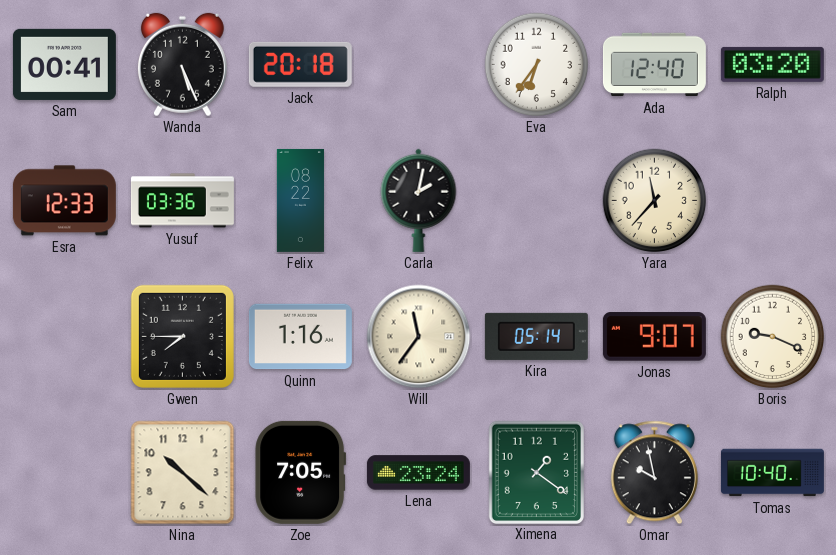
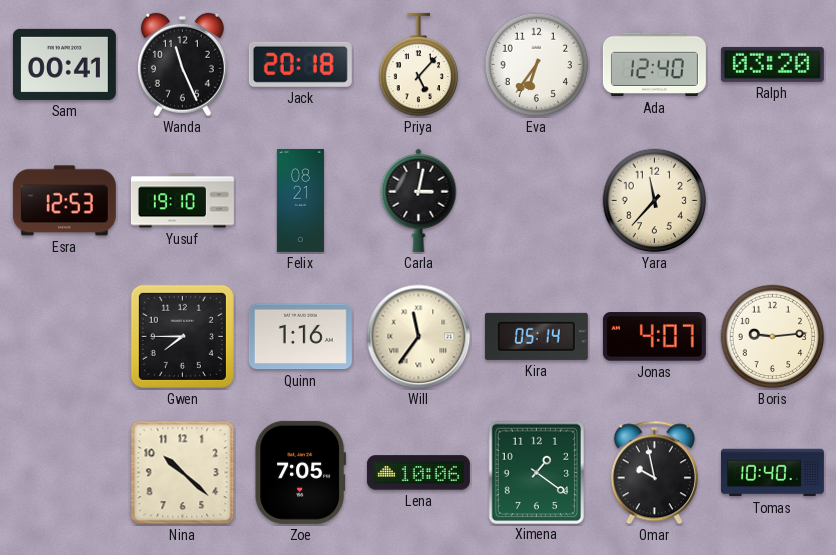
Wanda: 5:26 -> 11:26
Priya: none -> 5:07
Esra: 12:33 -> 12:53
Yusuf: 03:36 -> 19:10
Felix: 08:22 -> 08:21
Carla: 2:02 -> 3:02
Jonas: 9:07 -> 4:07
Boris: 9:19 -> 9:14
Lena: 23:24 -> 10:06
